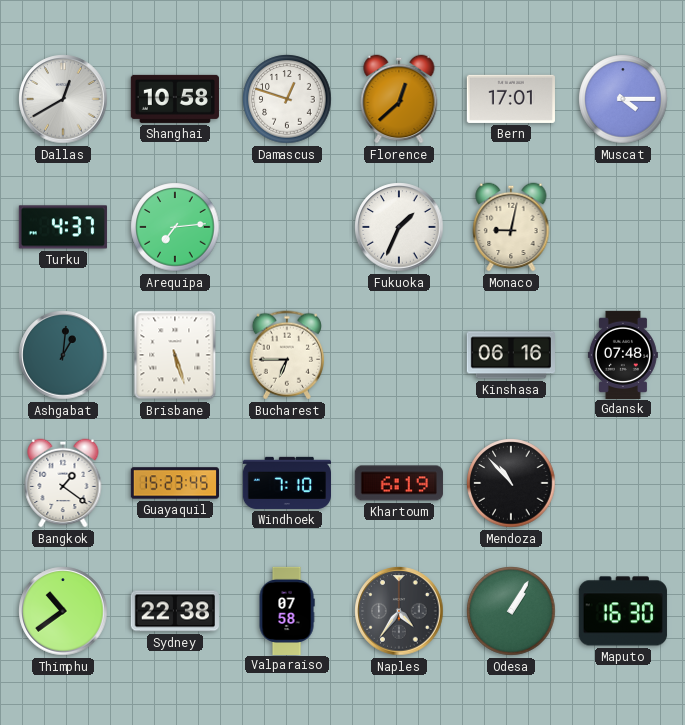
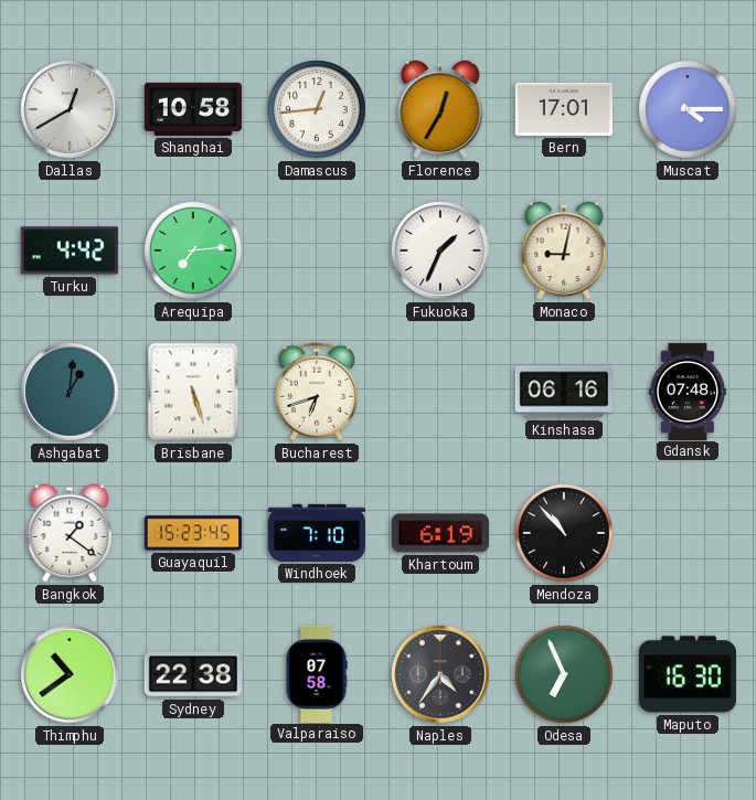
Damascus: 12:48 -> 12:44
Florence: 12:38 -> 12:35
Turku: 4:37 -> 4:42
Bucharest: 6:45 -> 6:42
Odesa: 1:05 -> 6:56
